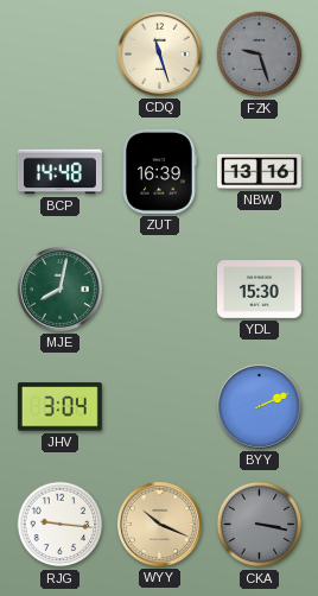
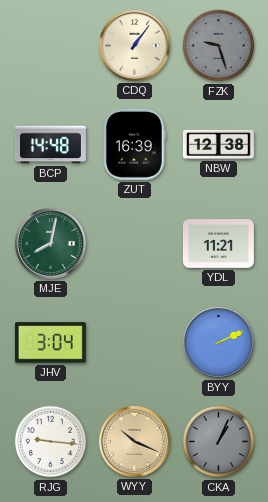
CDQ: 11:27 -> 1:06
NBW: 13:16 -> 12:38
YDL: 15:30 -> 11:21
CKA: 3:17 -> 1:04
